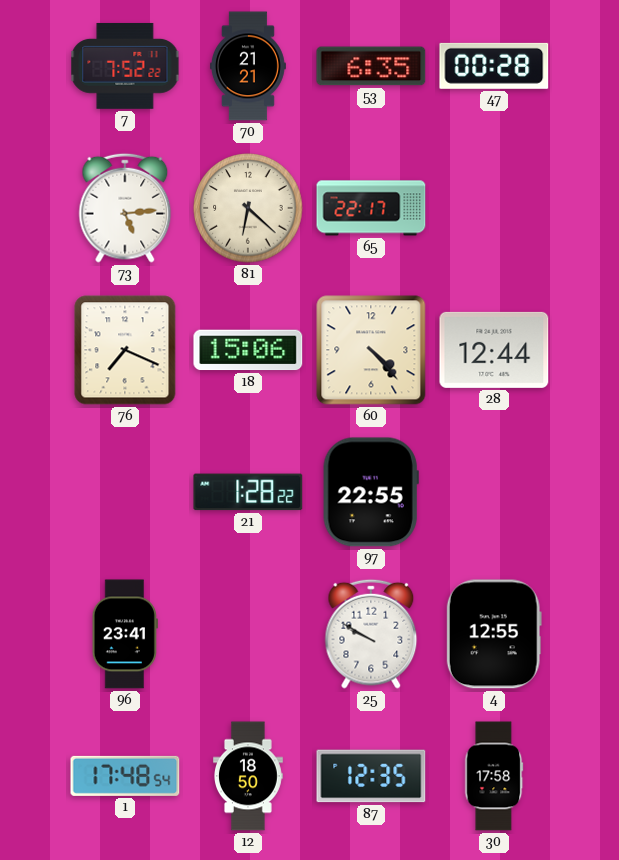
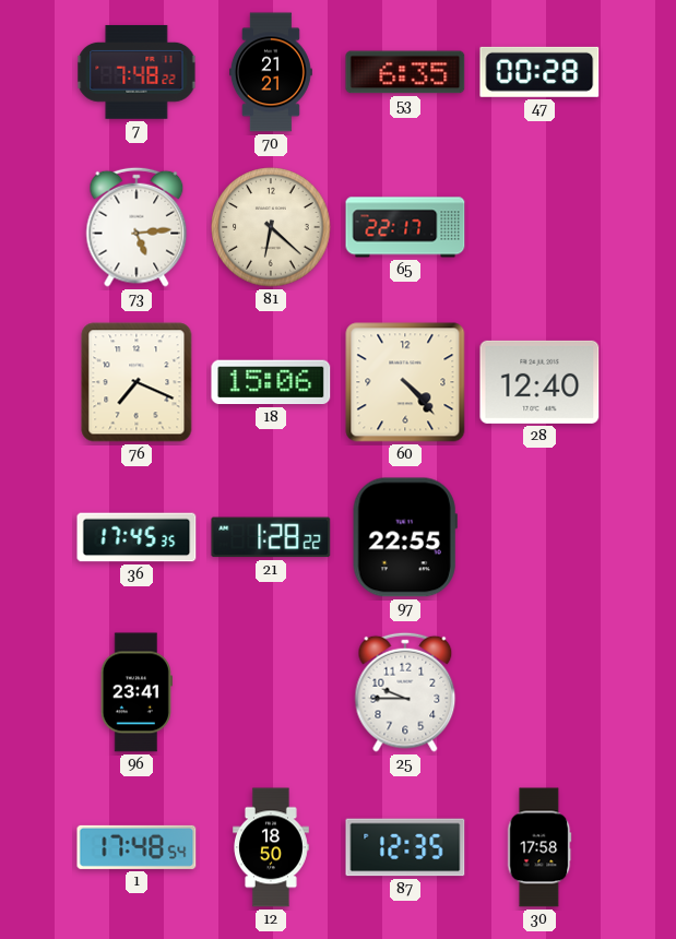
7: 7:52 -> 7:48
28: 12:44 -> 12:40
36: none -> 17:45
25: 9:50 -> 9:45
4: 12:55 -> none
